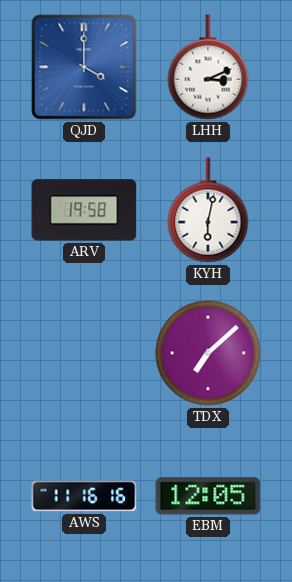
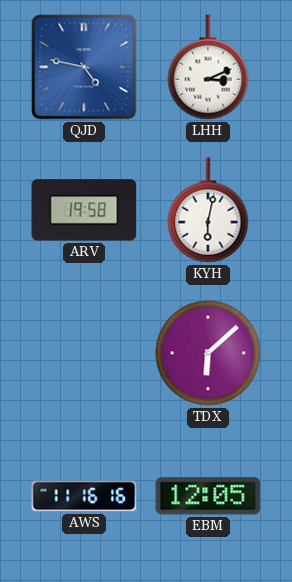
QJD: 4:00 -> 4:47
TDX: 7:08 -> 6:08
